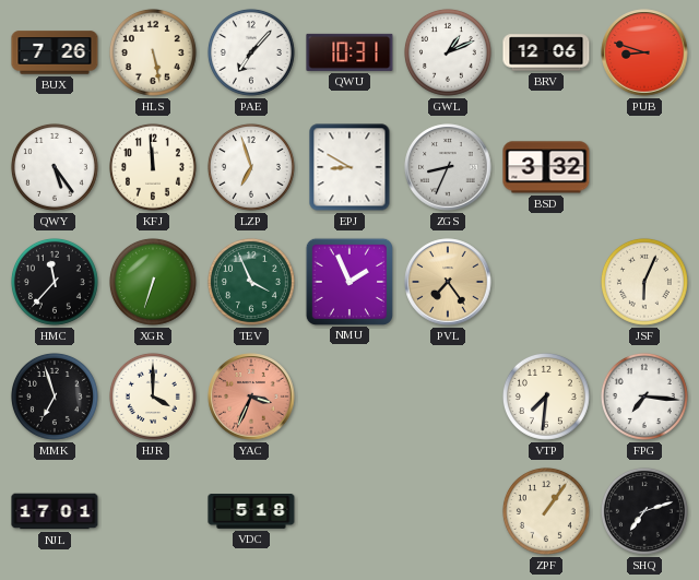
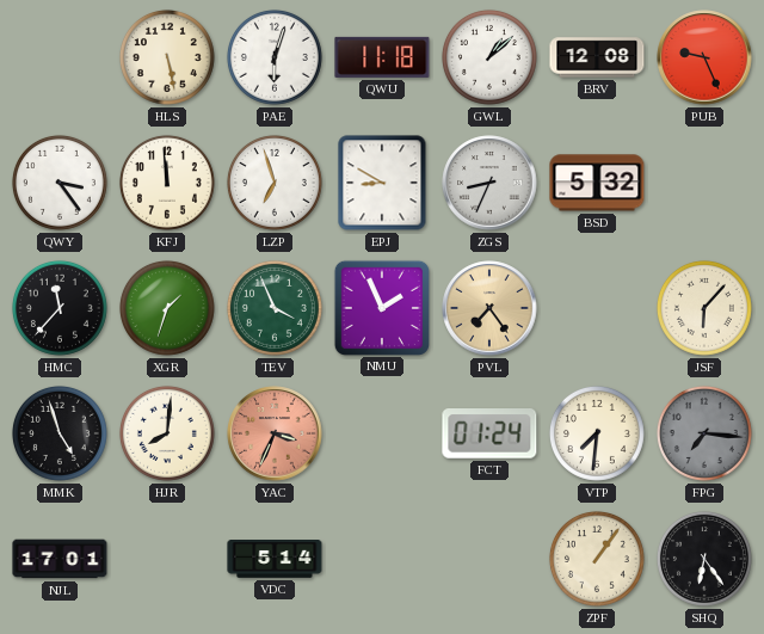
BUX: 7:26 -> none
PAE: 7:07 -> 6:03
QWU: 10:31 -> 11:18
GWL: 1:11 -> 1:08
BRV: 12:06 -> 12:08
PUB: 8:48 -> 9:26
QWY: 5:24 -> 3:24
BSD: 3:32 -> 5:32
XGR: 6:33 -> 1:33
JSF: 6:04 -> 6:07
MMK: 6:57 -> 4:57
HJR: 4:00 -> 8:01
FCT: none -> 01:24
FPG dial: white -> grey
VDC: 5:18 -> 5:14
SHQ: 7:12 -> 6:24
